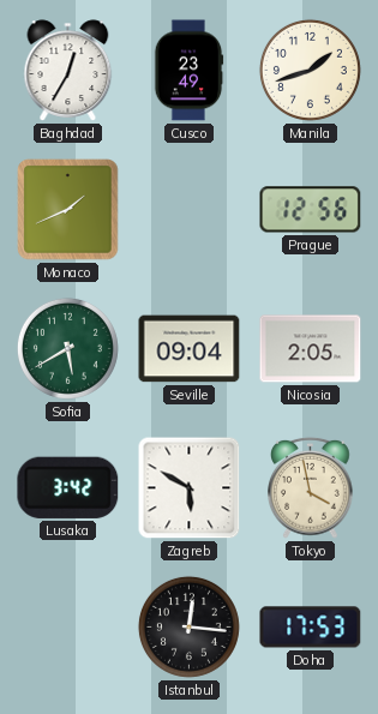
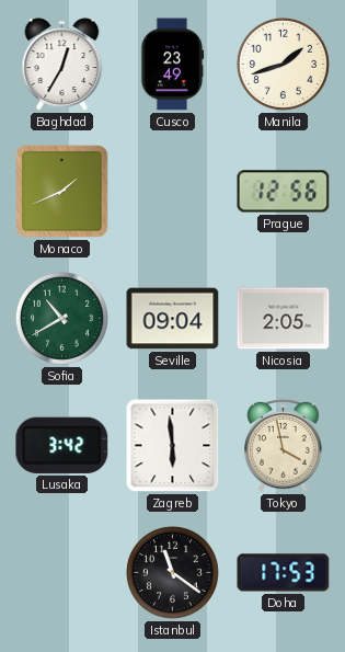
Sofia: 5:40 -> 10:40
Zagreb: 5:50 -> 5:59
Istanbul: 12:16 -> 11:21
